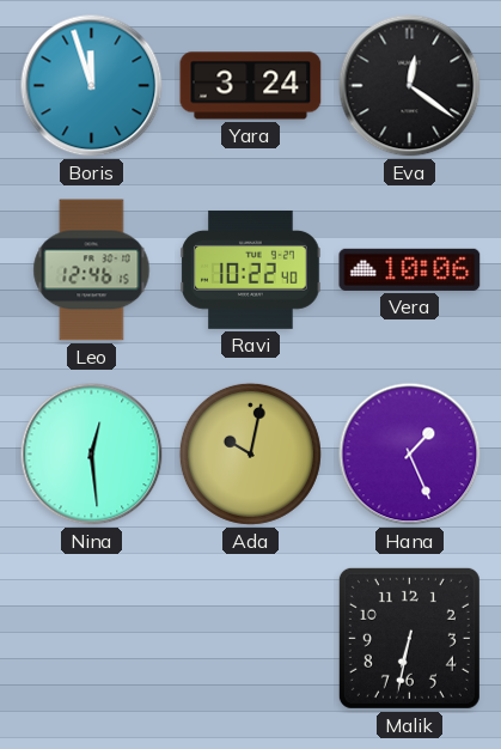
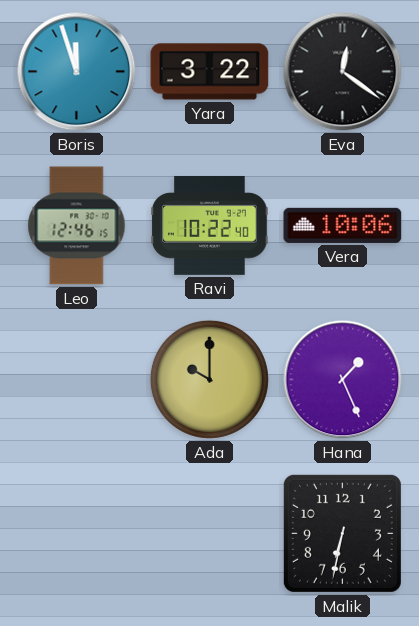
Yara: 3:24 -> 3:22
Nina: 12:29 -> none
Ada: 10:02 -> 10:00
